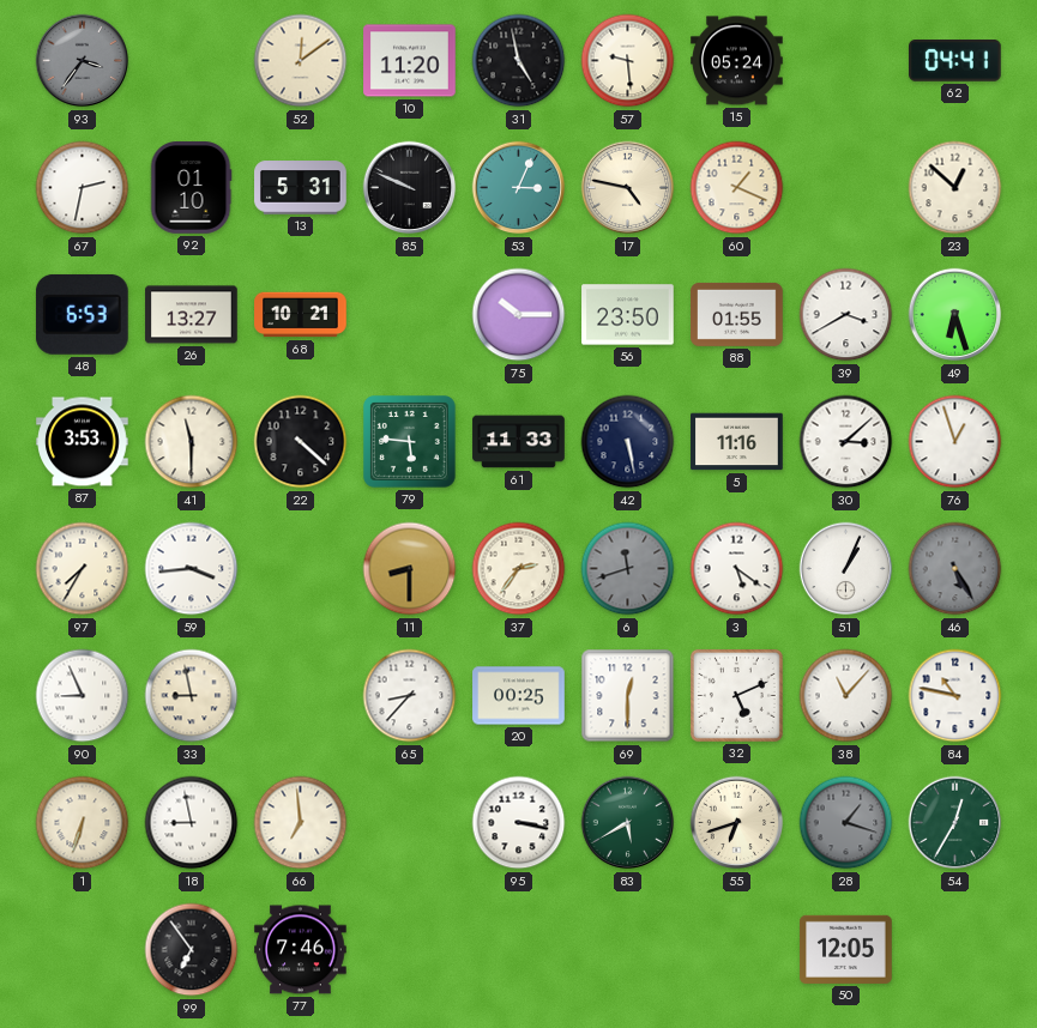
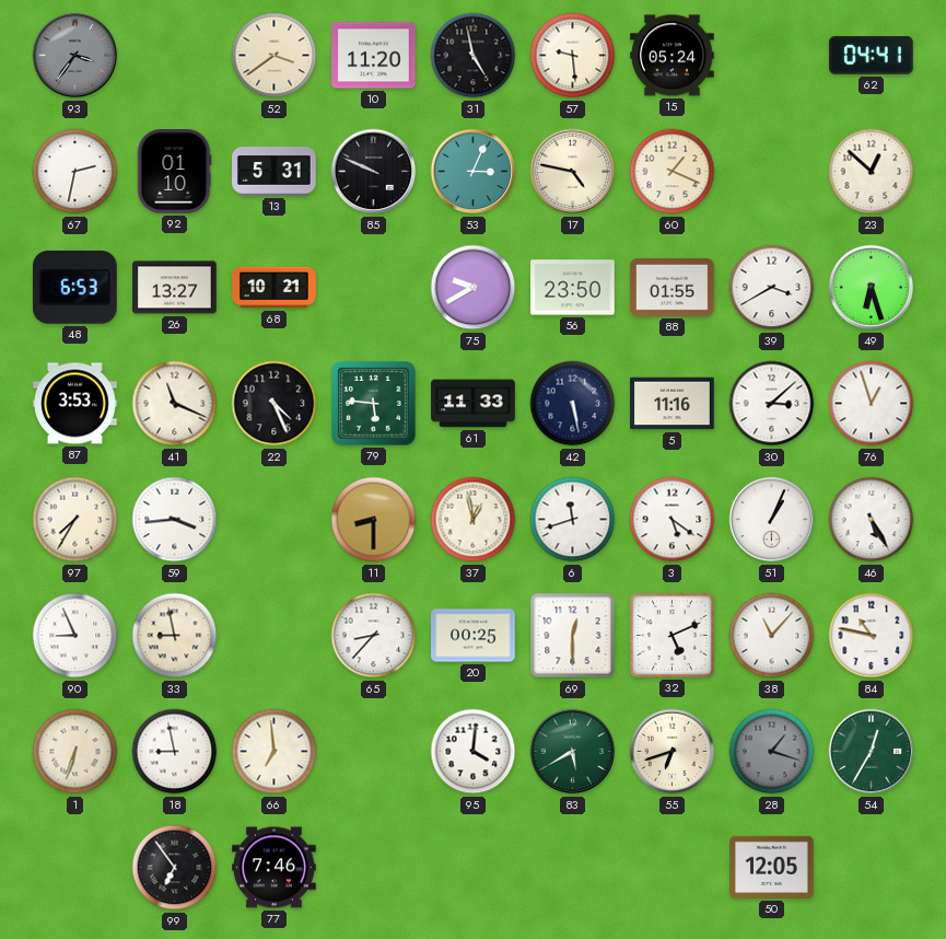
52: 12:09 -> 3:39
75: 10:15 -> 9:40
41: 11:30 -> 11:19
22: 4:22 -> 4:26
37: 2:36 -> 12:58
6 dial: grey -> white
46 dial: grey -> white
95: 3:17 -> 4:01
